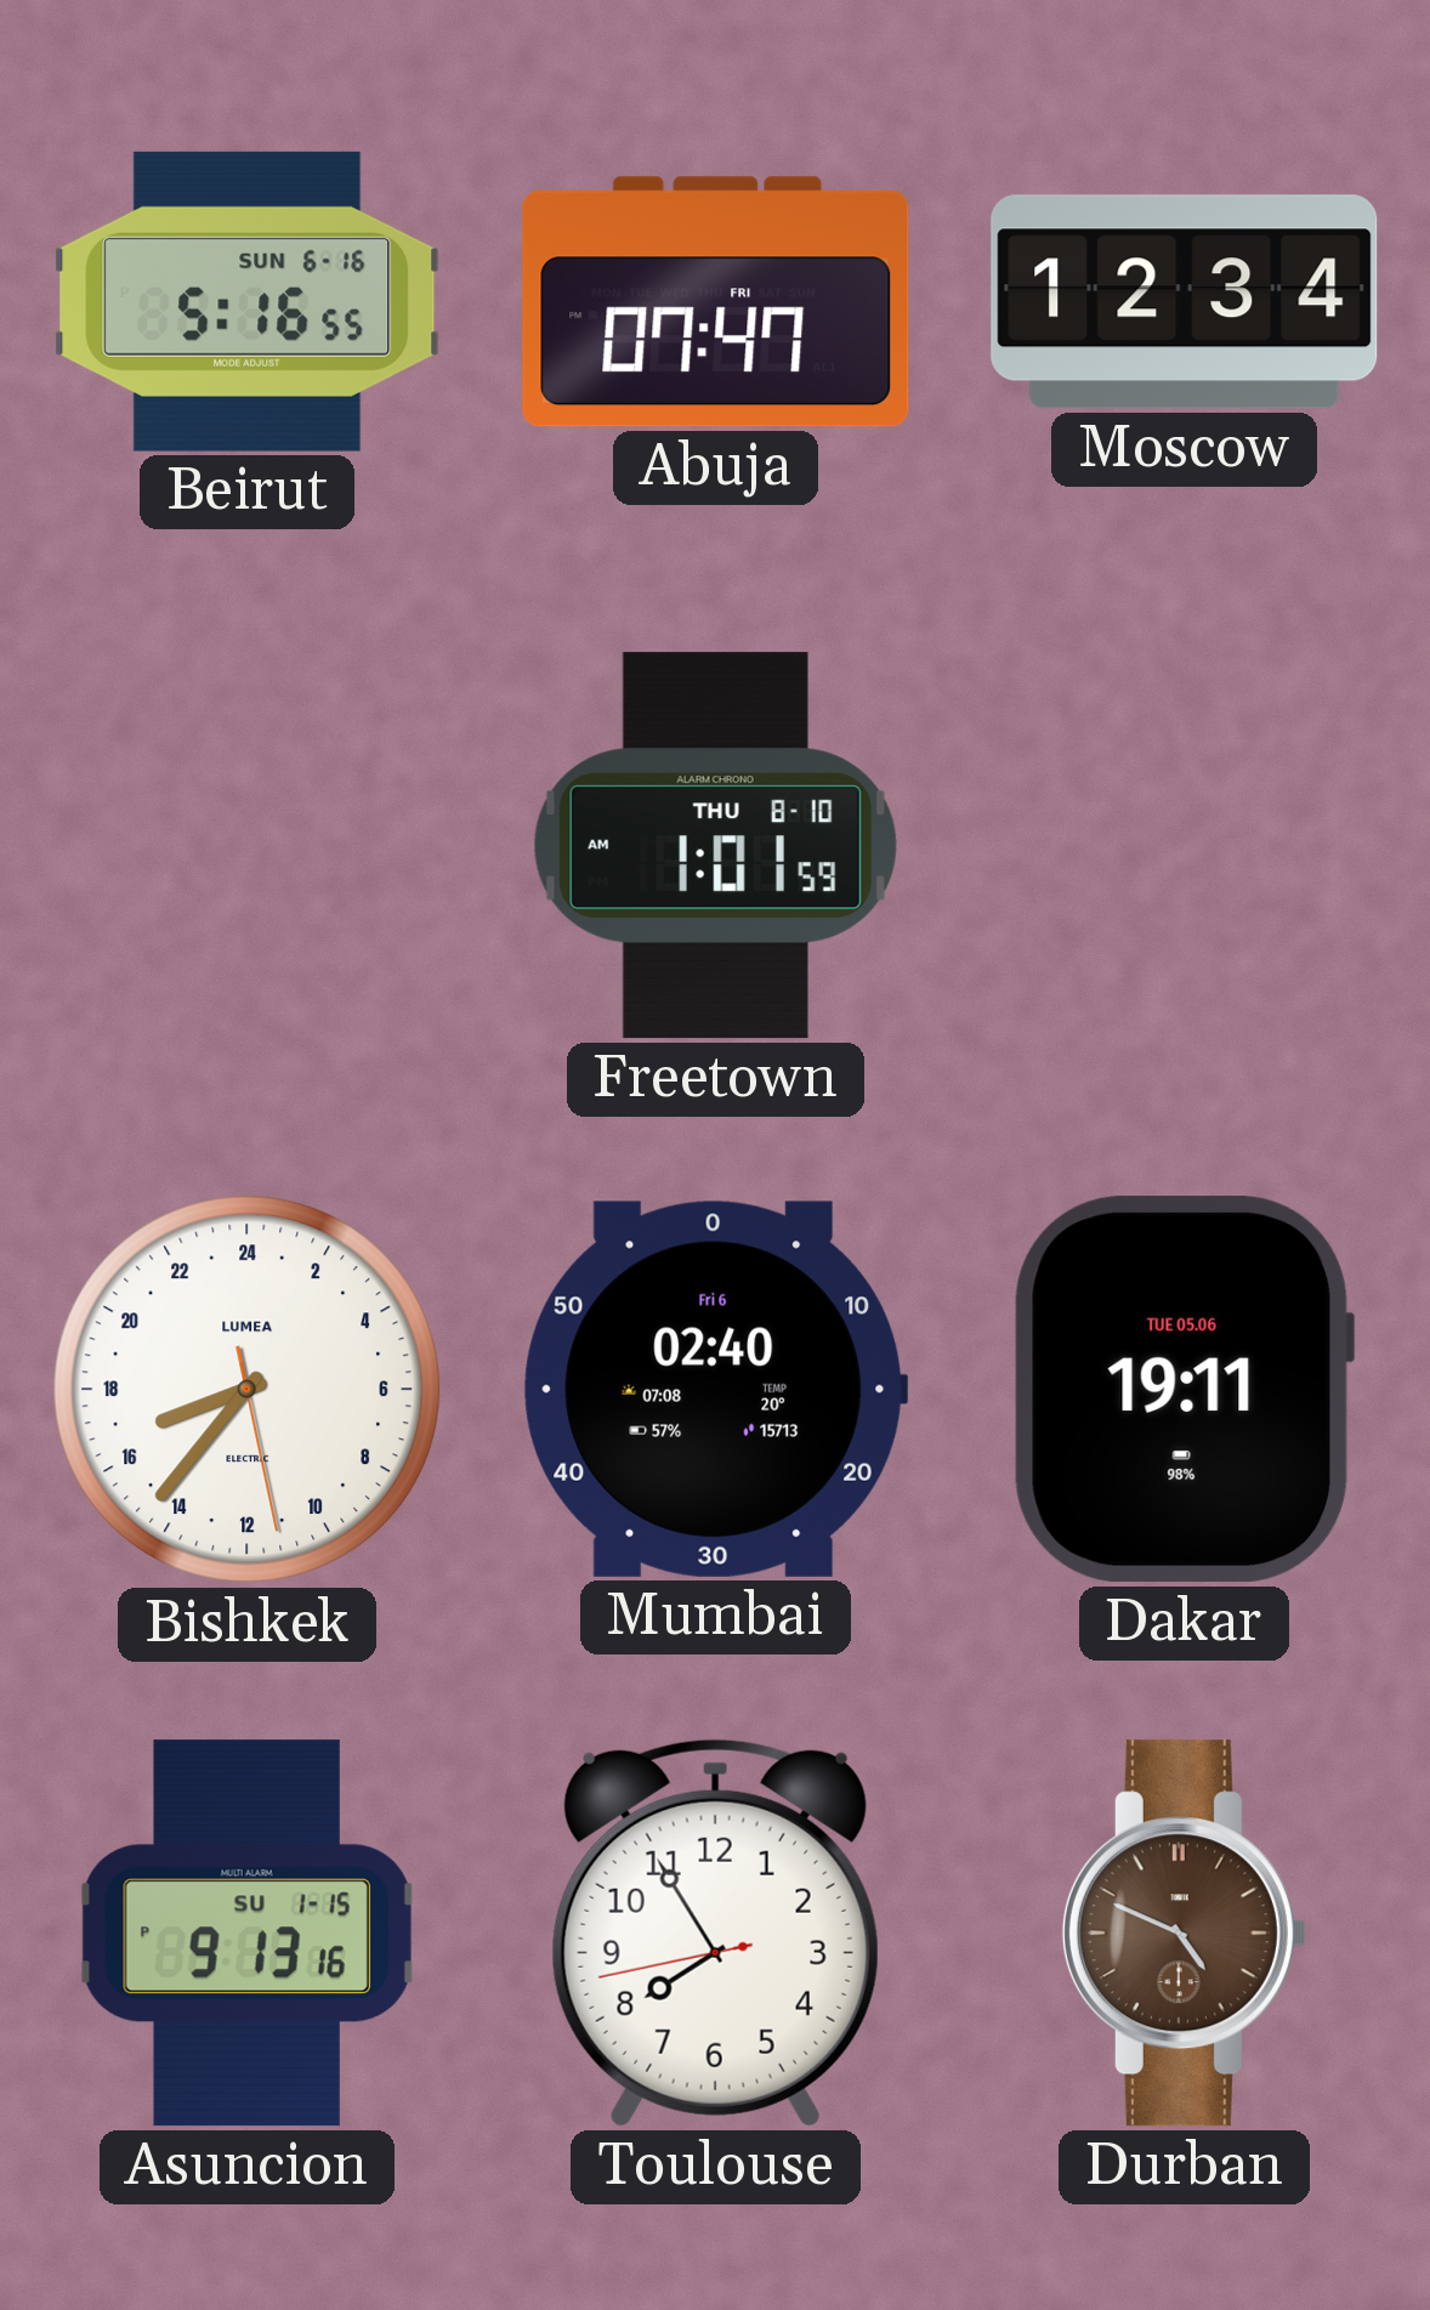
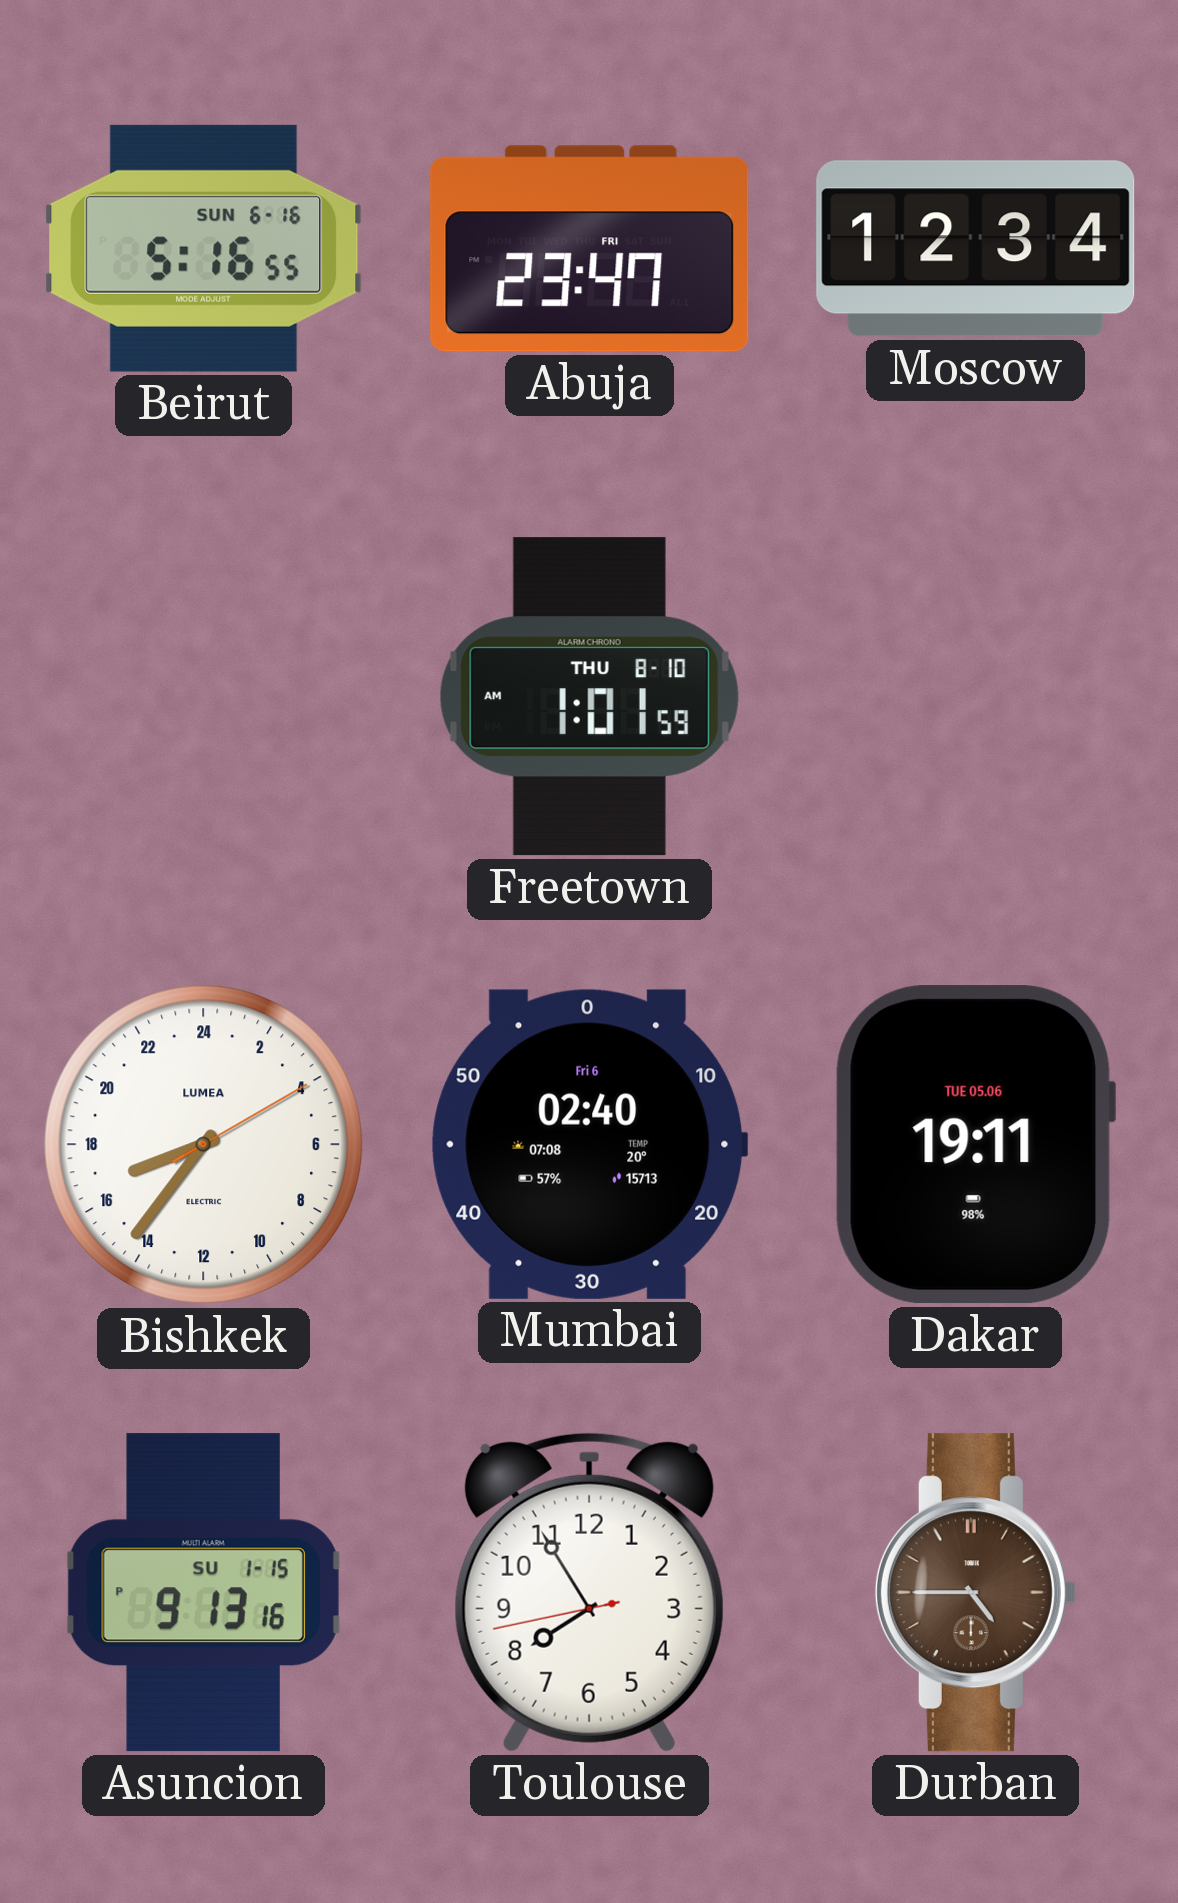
Abuja: 07:47 -> 23:47
Bishkek: 16:36:28 -> 16:36:10
Durban: 4:49 -> 4:45
